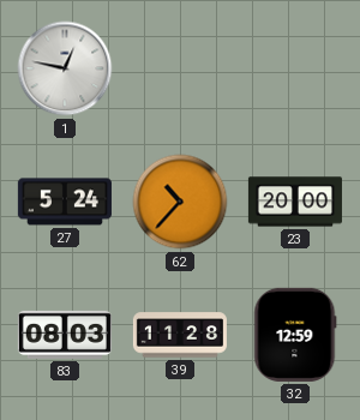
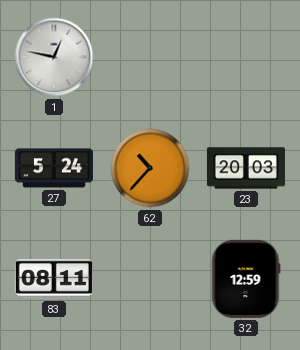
23: 20:00 -> 20:03
83: 08:03 -> 08:11
39: 11:28 -> none
